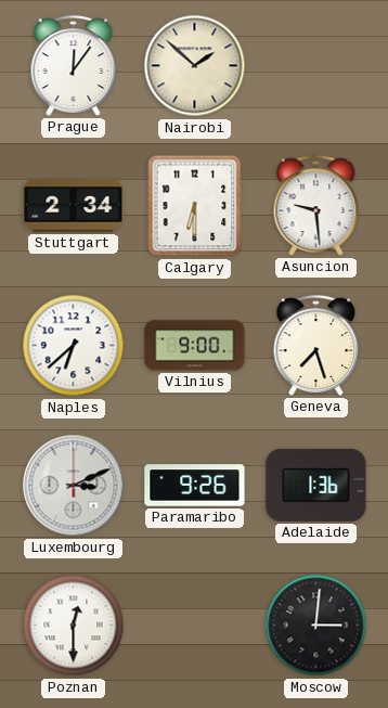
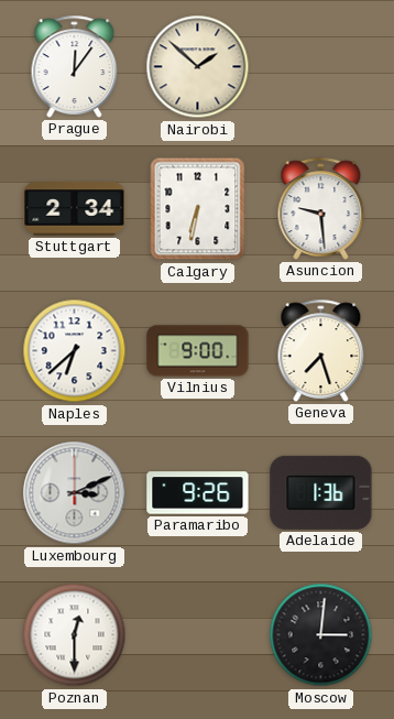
Calgary: 6:30 -> 6:32
